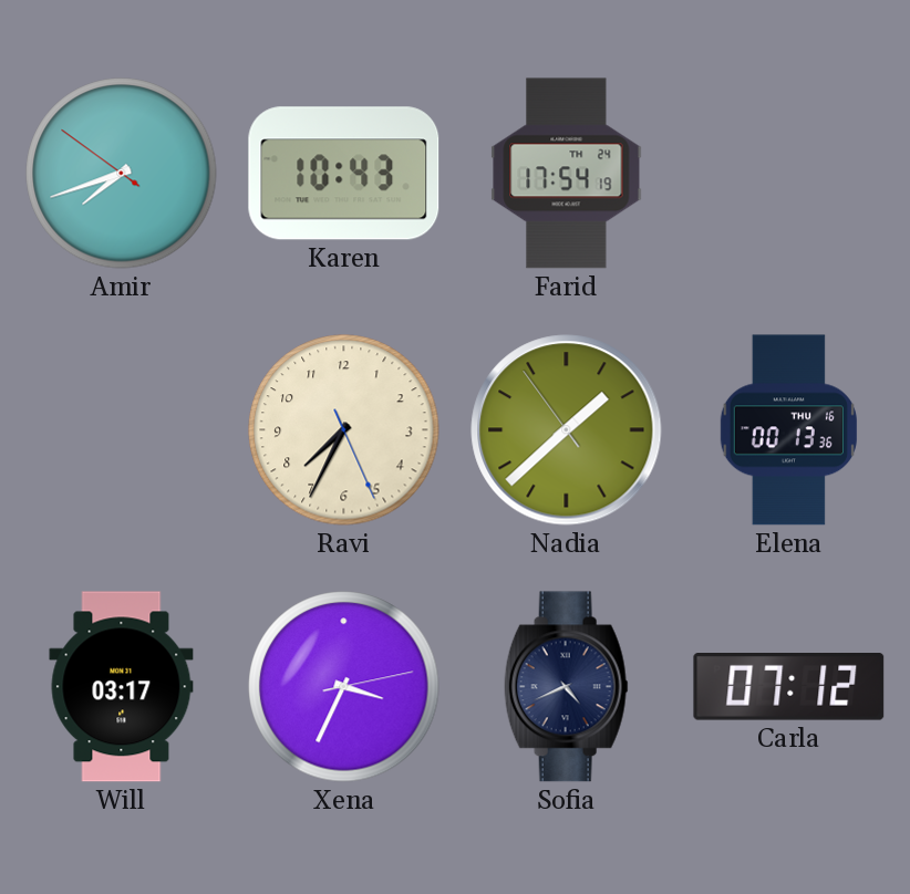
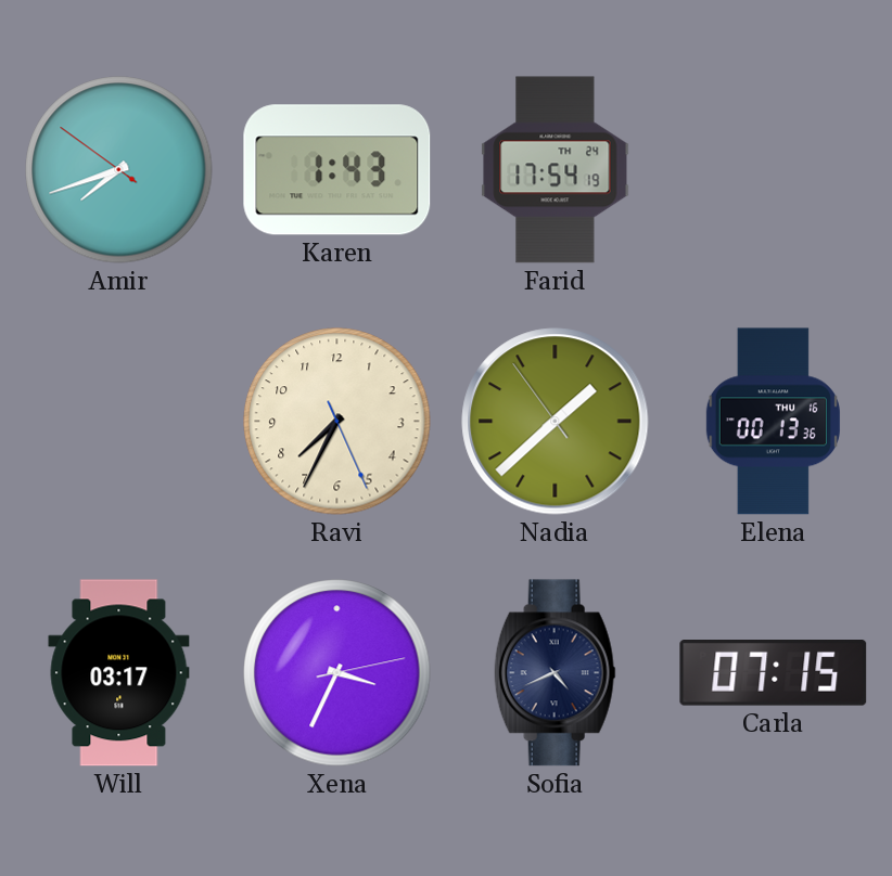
Karen: 10:43 -> 1:43
Carla: 07:12 -> 07:15
